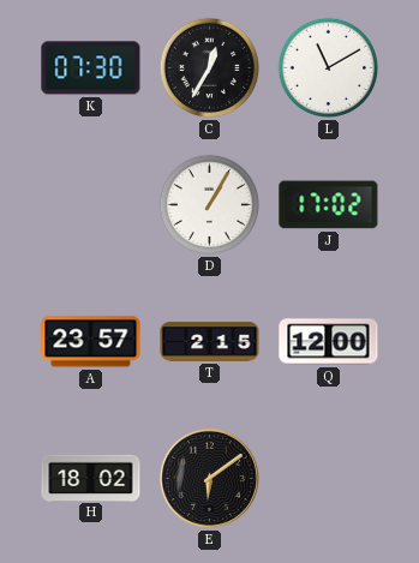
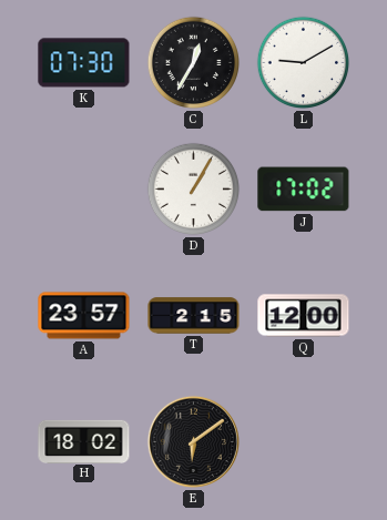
L: 11:10 -> 9:10
